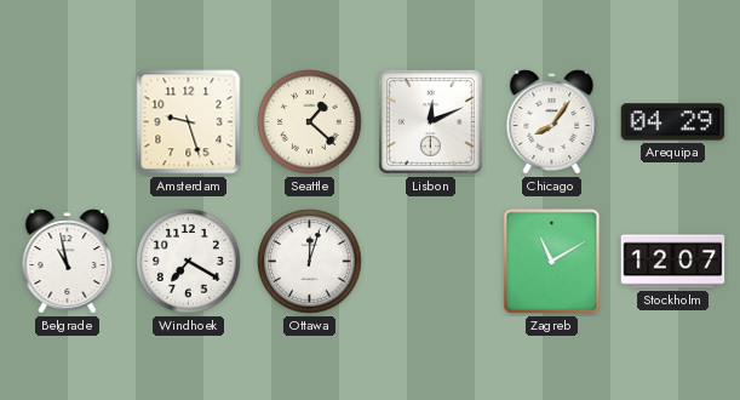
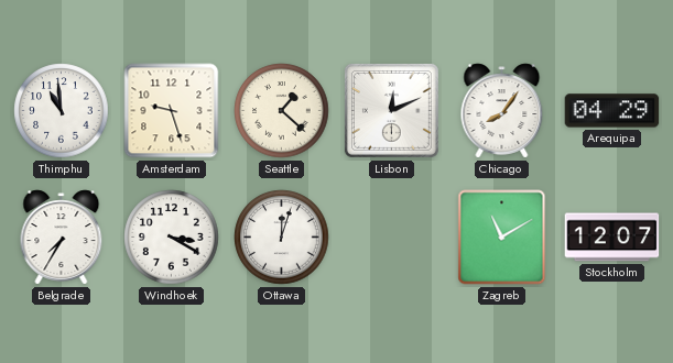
Thimphu: none -> 10:59
Belgrade: 10:58 -> 7:35
Windhoek: 7:20 -> 3:20
